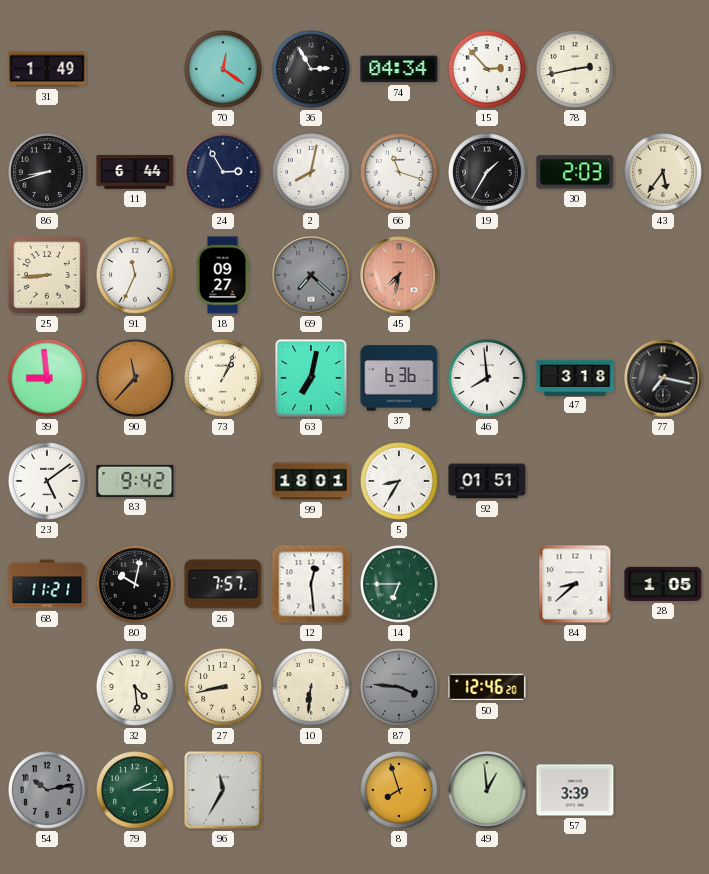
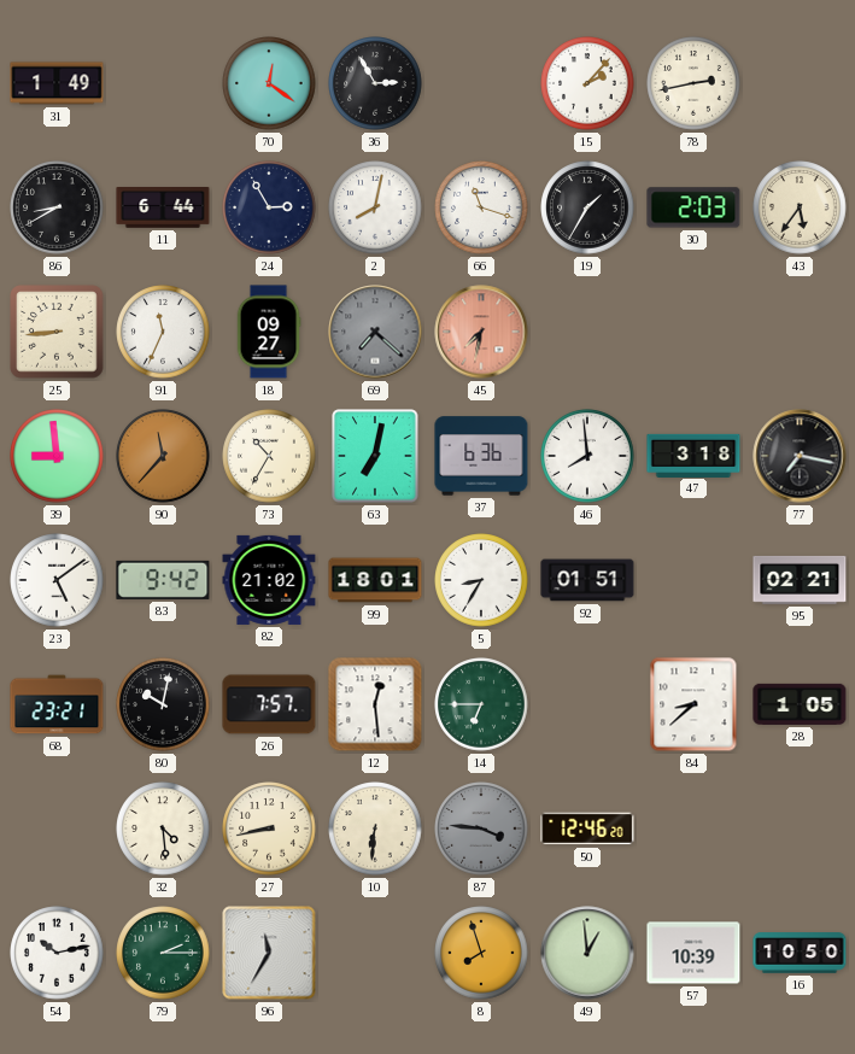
74: 04:34 -> none
15: 2:53 -> 2:07
86: 8:42 -> 8:40
73: 1:04 -> 10:35
82: none -> 21:02
95: none -> 02:21
68: 11:21 -> 23:21
54 dial: grey -> white
57: 3:39 -> 10:39
16: none -> 10:50
